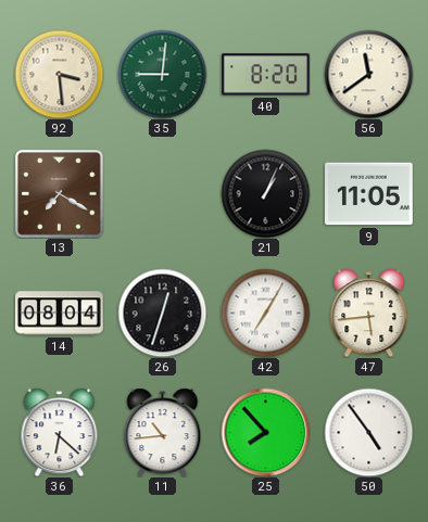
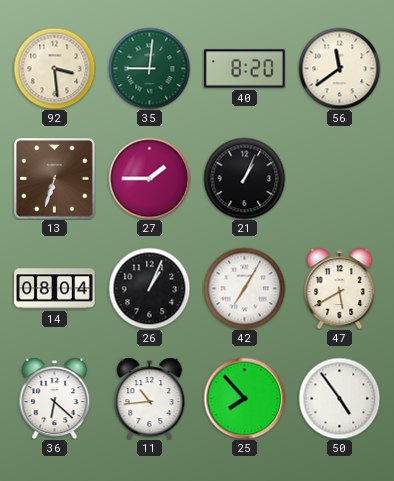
13: 7:20 -> 6:33
27: none -> 1:45
9: 11:05 -> none
26: 12:33 -> 1:04
47: 5:44 -> 5:40
